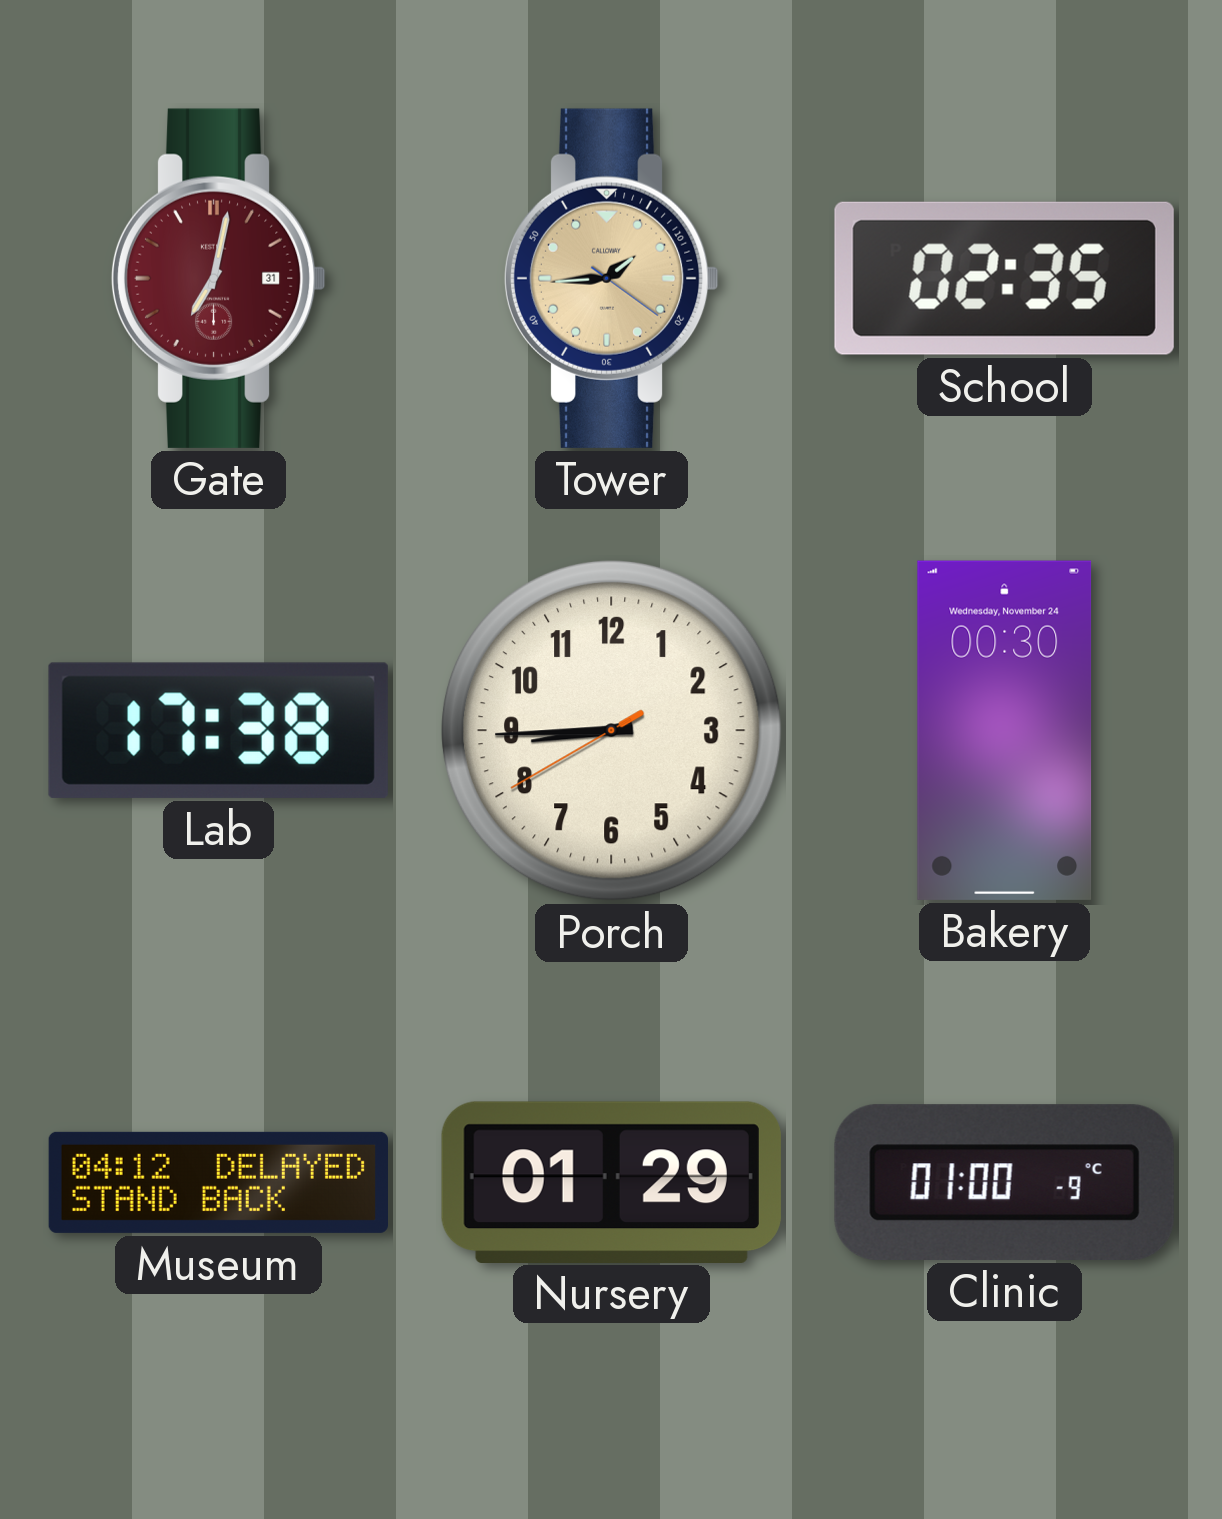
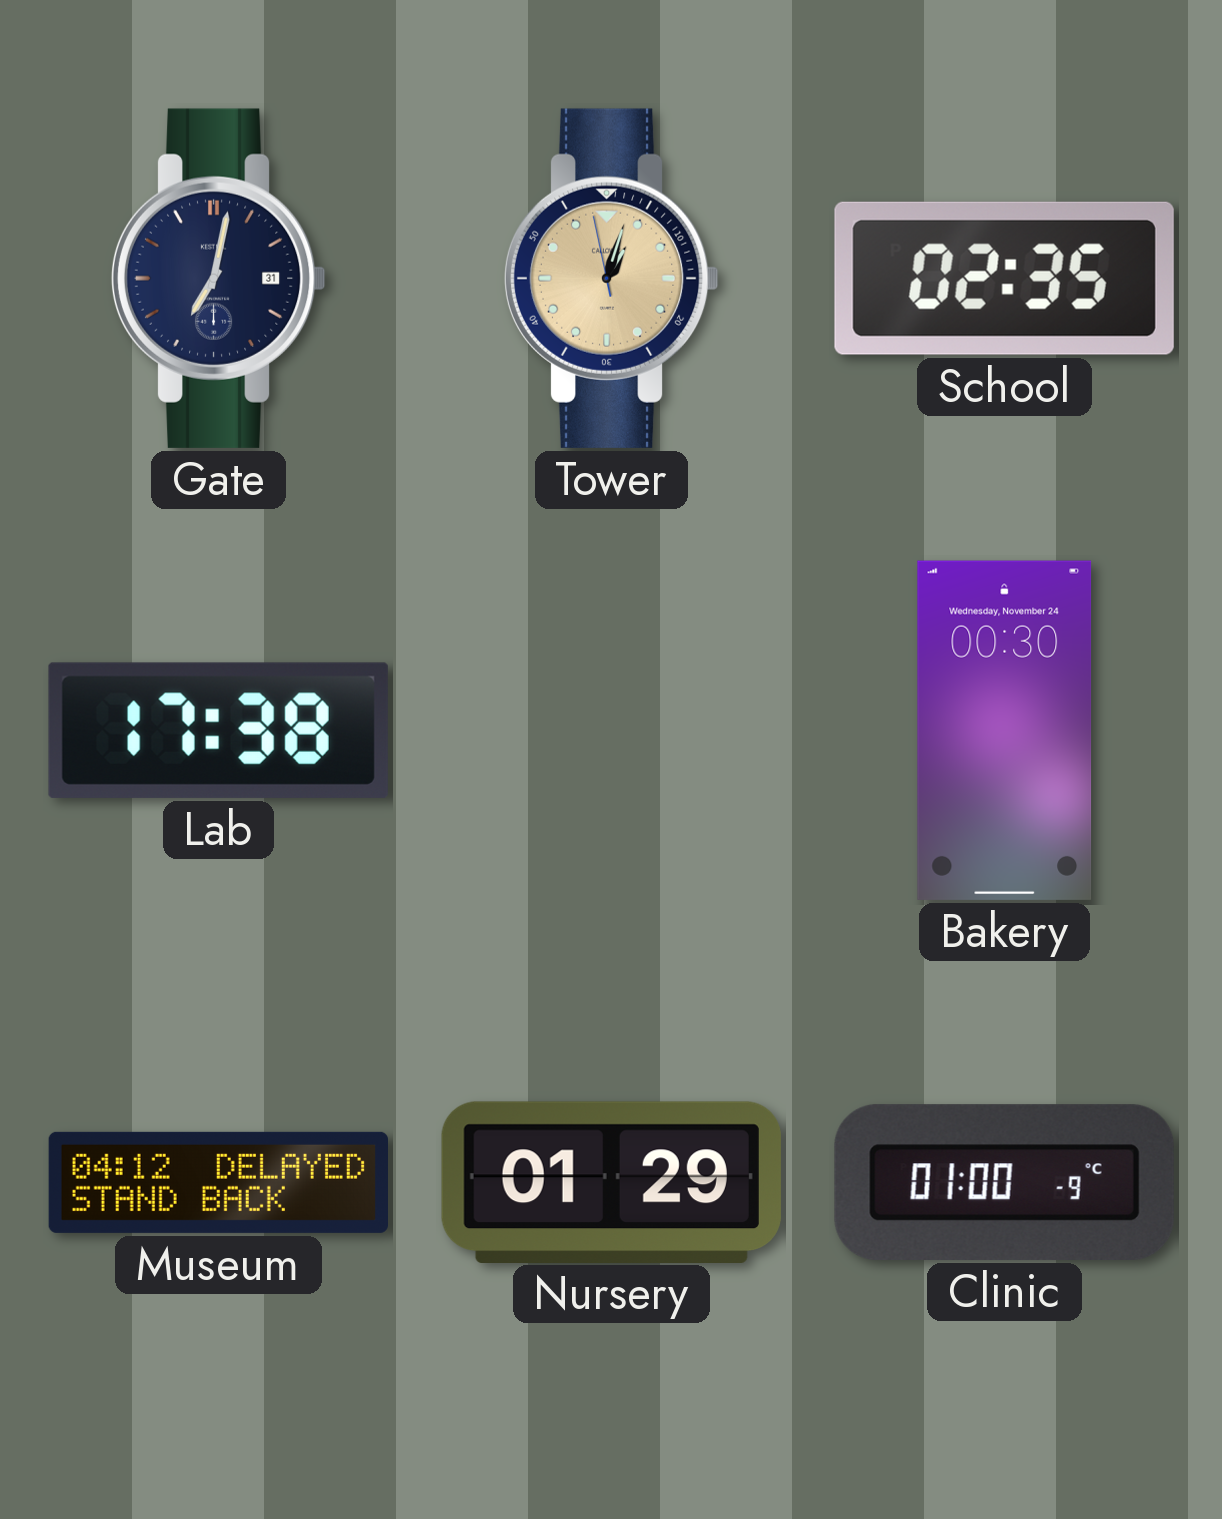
Gate dial: burgundy -> navy
Tower: 1:44 -> 1:02
Porch: 8:44 -> none
